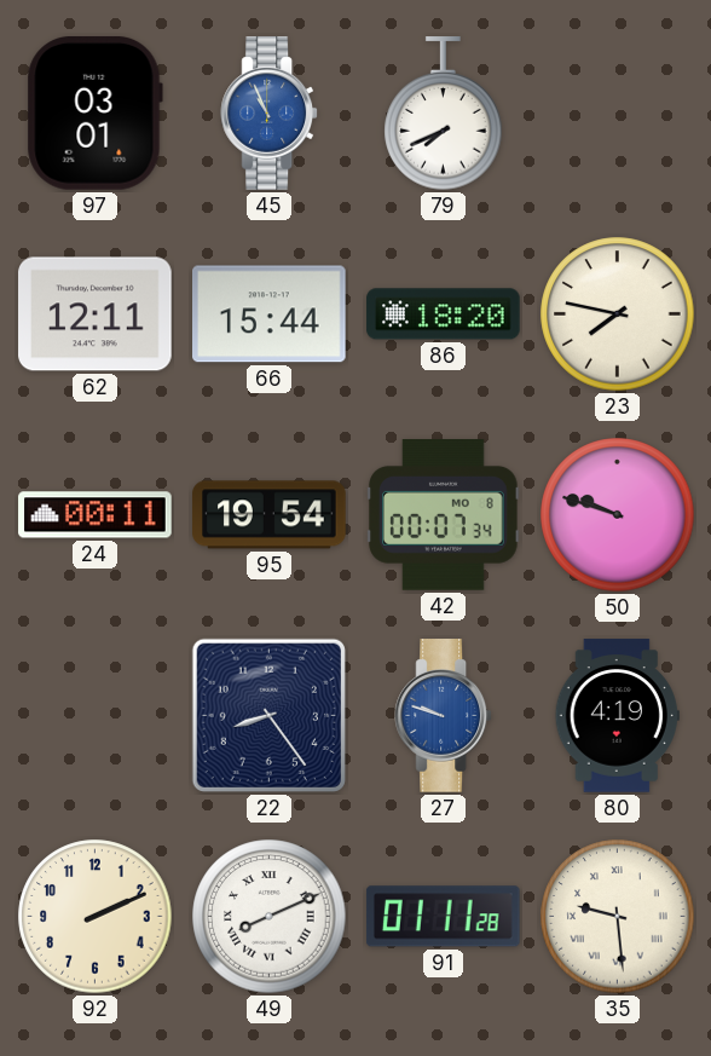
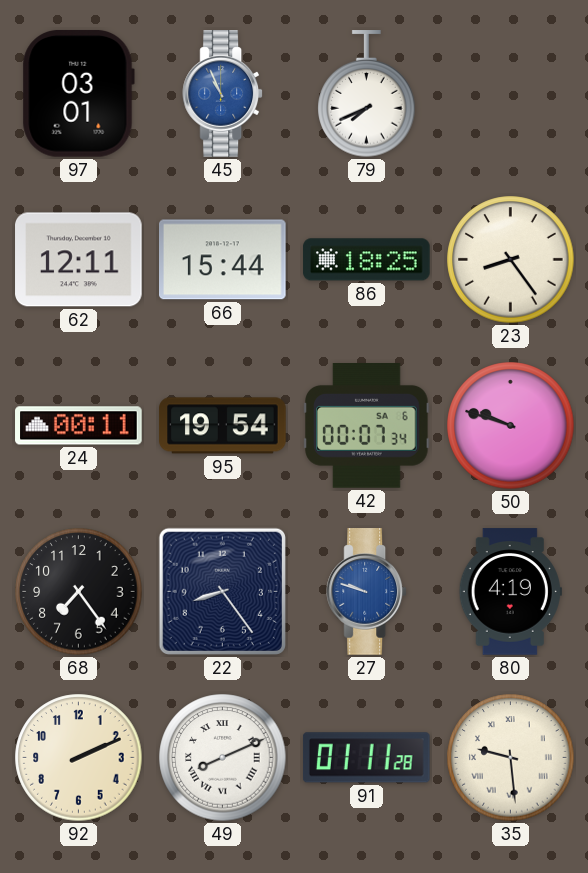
86: 18:20 -> 18:25
23: 7:47 -> 8:24
42 date: MO 8 -> SA 6
68: none -> 7:24
